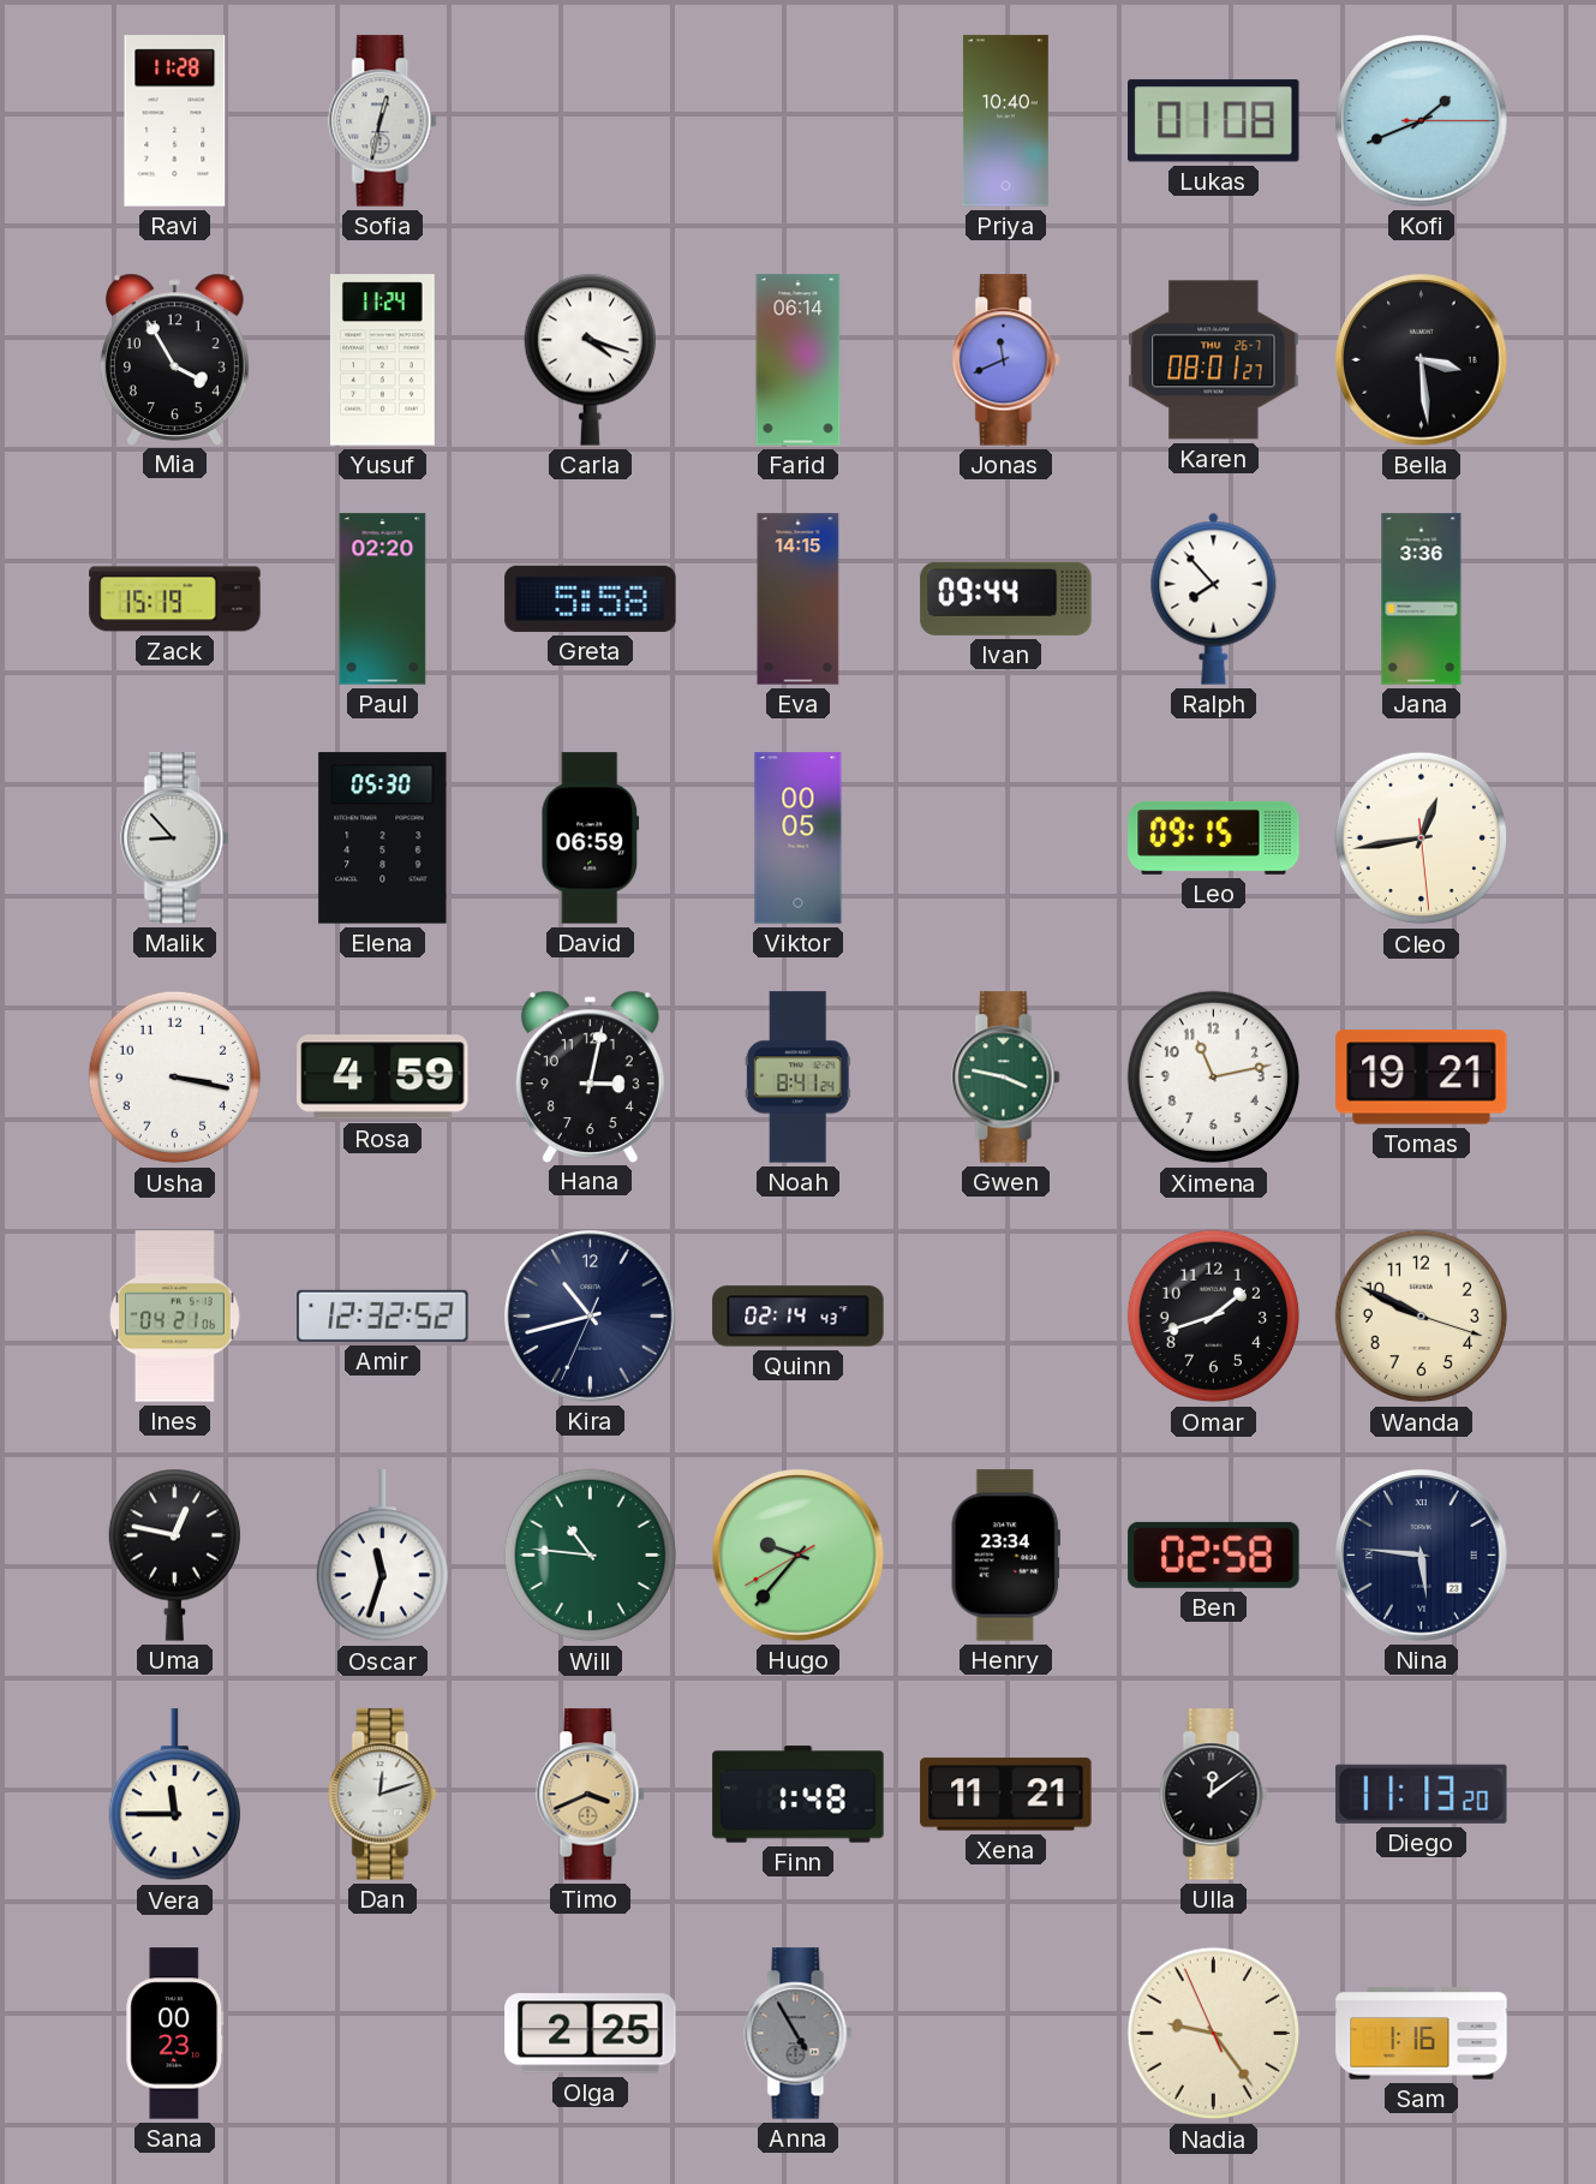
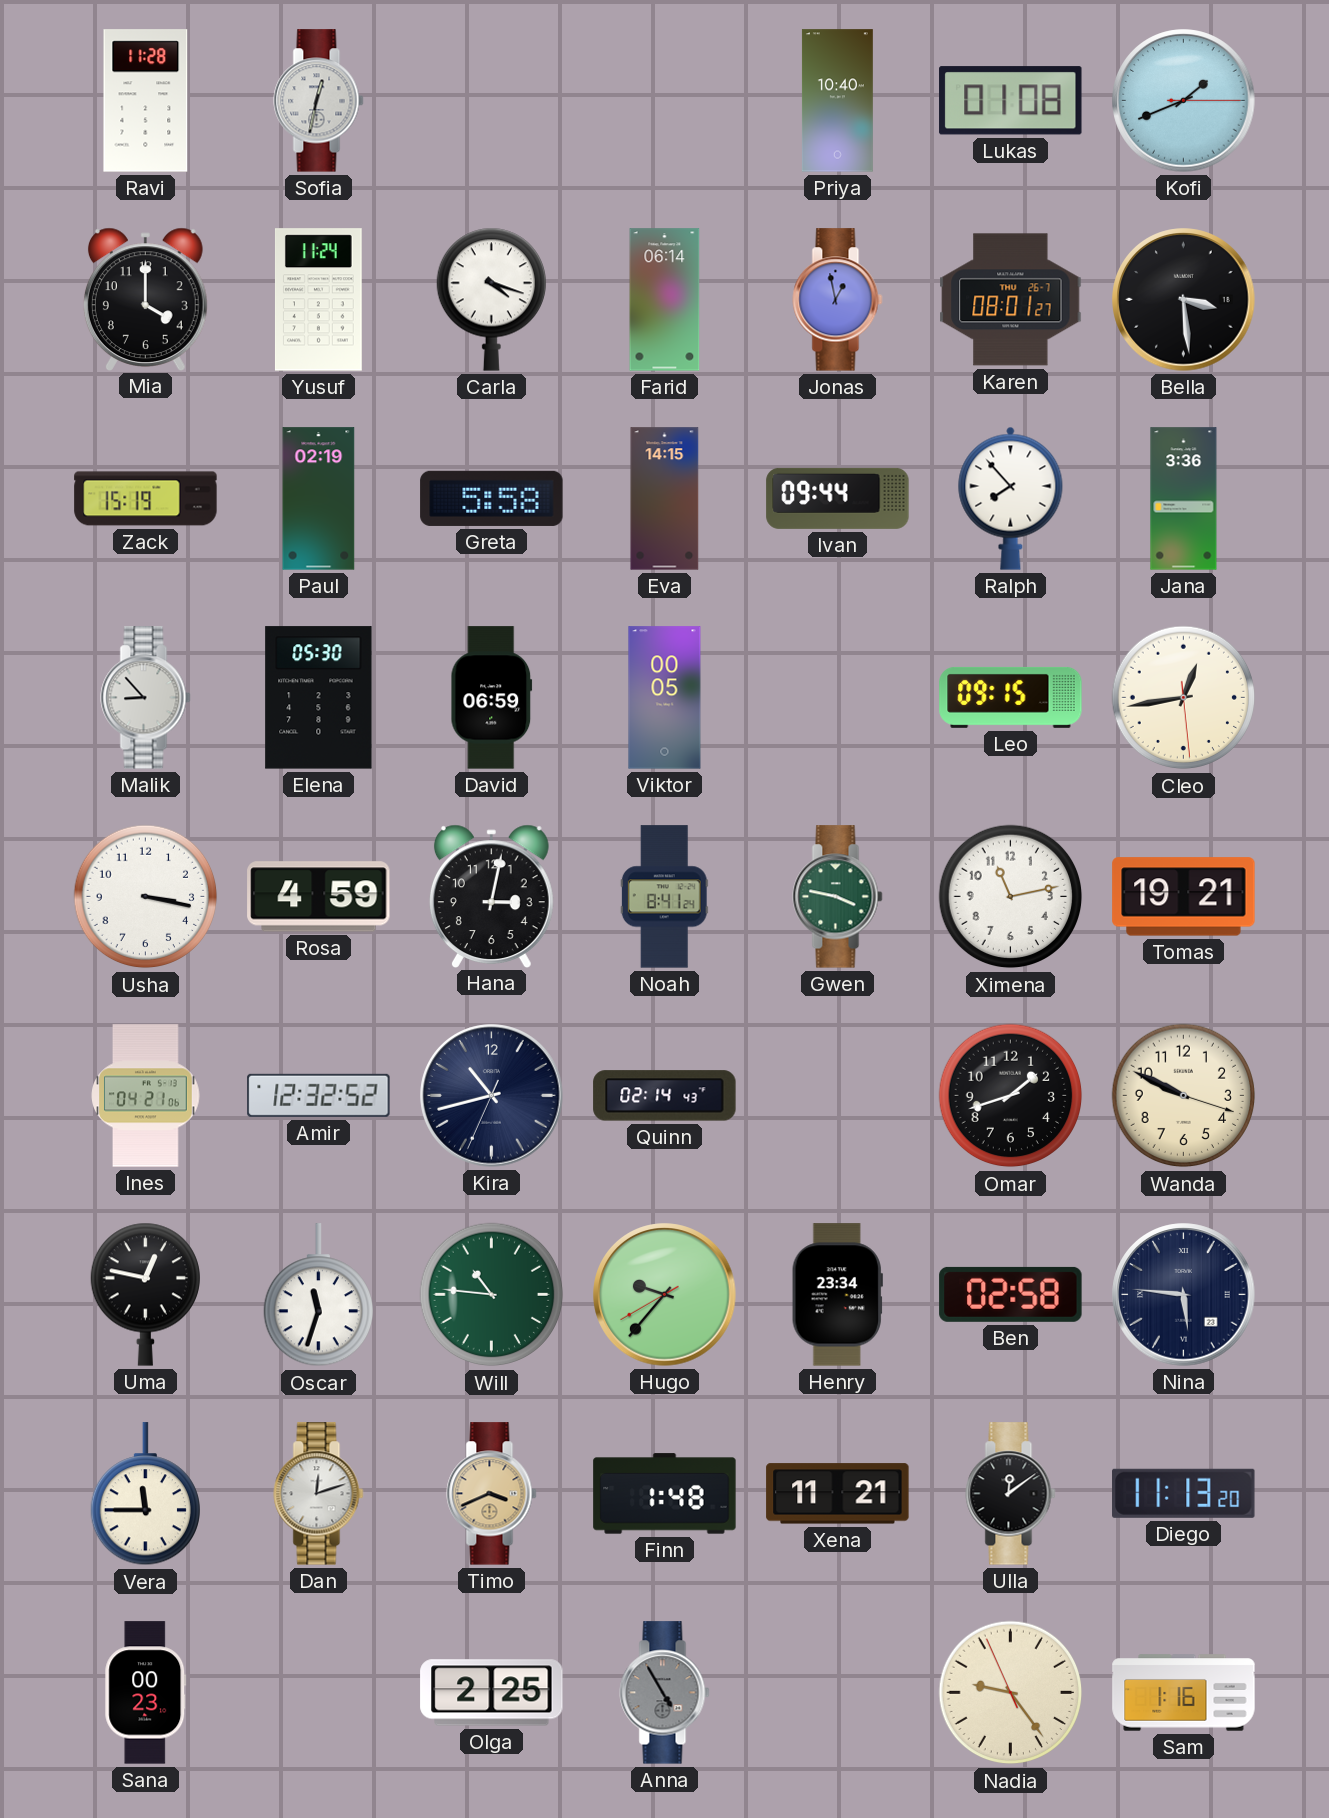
Mia: 3:55 -> 4:00
Jonas: 11:41 -> 12:58
Paul: 02:20 -> 02:19
